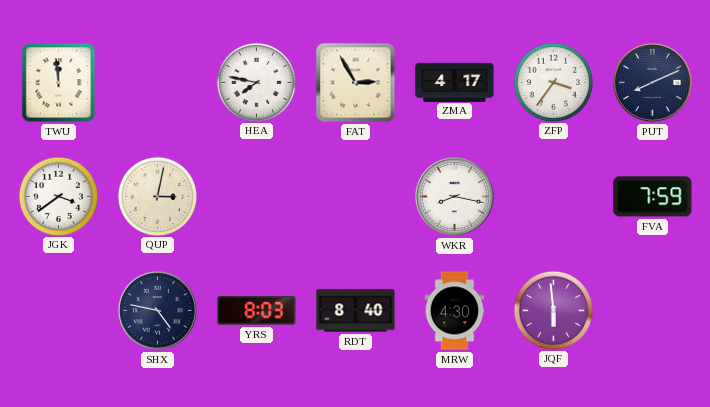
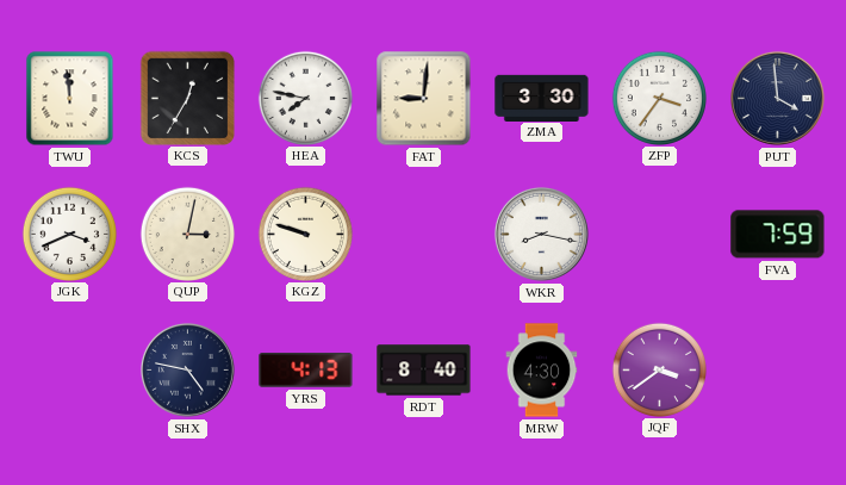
KCS: none -> 12:35
FAT: 2:55 -> 9:01
ZMA: 4:17 -> 3:30
PUT: 8:11 -> 3:59
JGK: 3:39 -> 3:41
KGZ: none -> 9:48
YRS: 8:03 -> 4:13
JQF: 5:59 -> 3:39
